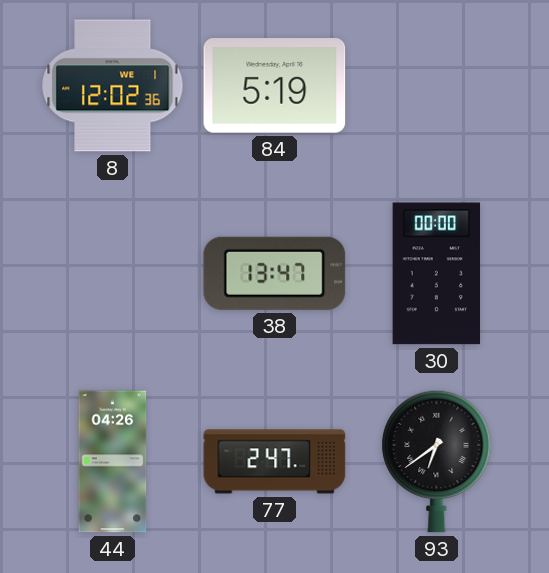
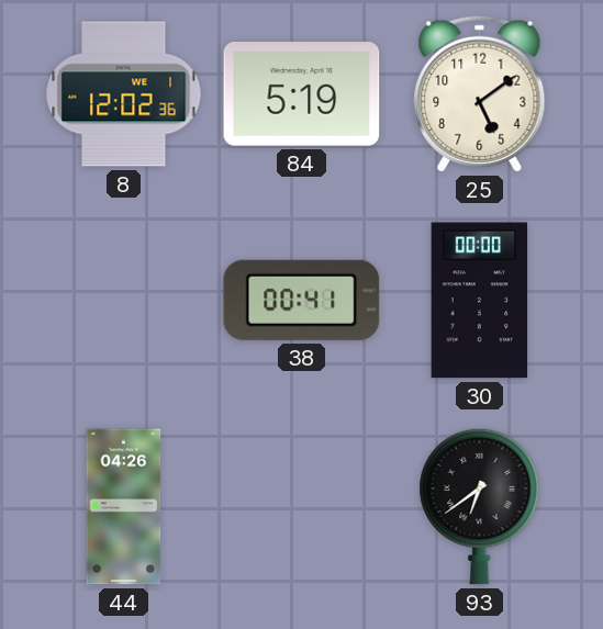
25: none -> 5:09
38: 13:47 -> 00:41
77: 2:47 -> none
